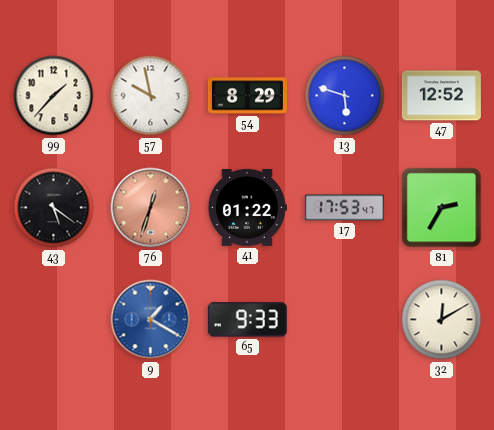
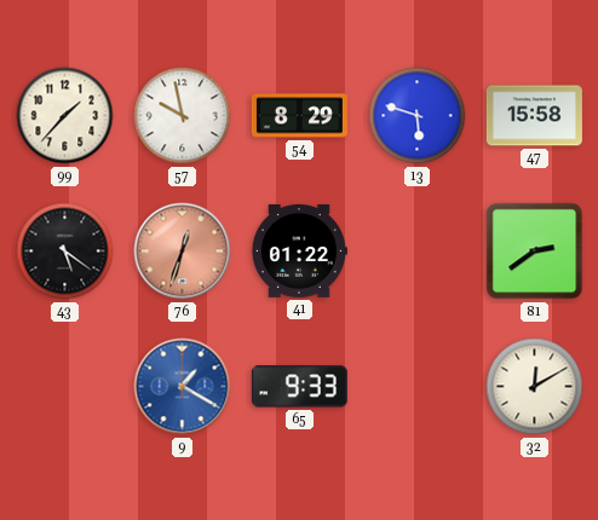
47: 12:52 -> 15:58
17: 17:53 -> none
81: 2:35 -> 2:39
